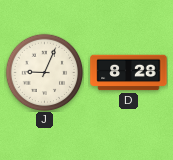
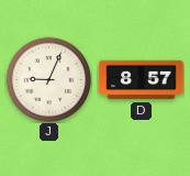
D: 8:28 -> 8:57
